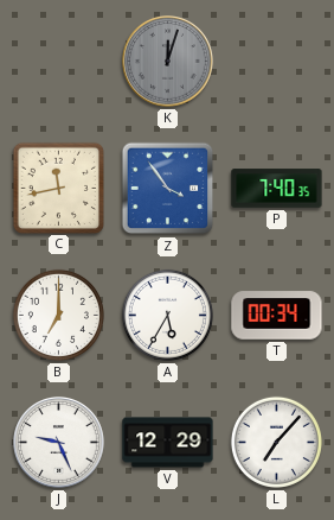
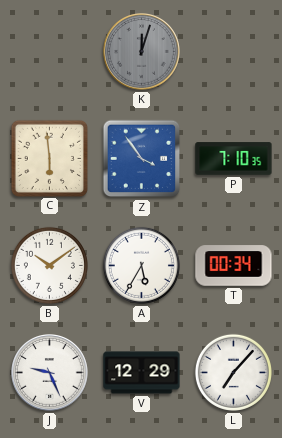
C: 11:43 -> 5:59
P: 7:40 -> 7:10
B: 7:00 -> 10:09
